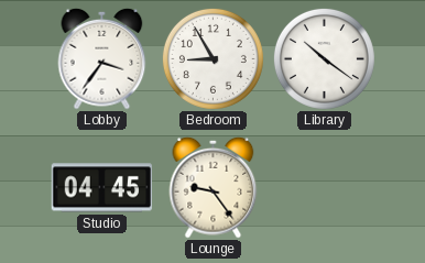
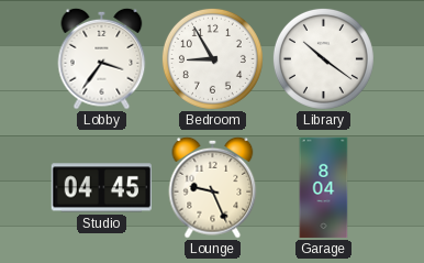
Lounge: 9:24 -> 9:26
Garage: none -> 8:04
